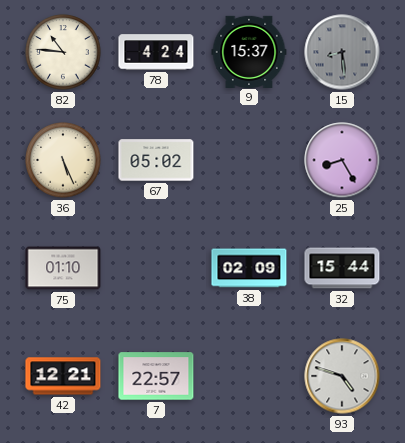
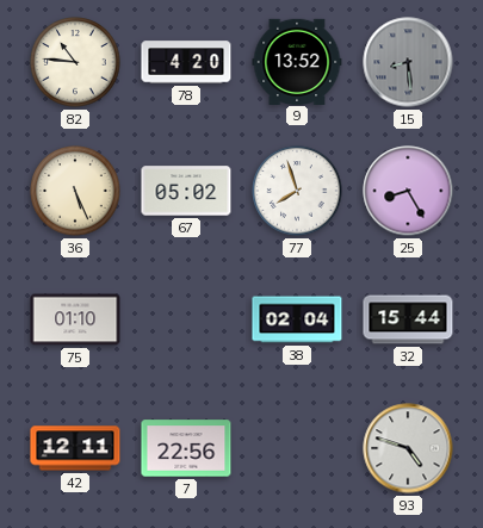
78: 4:24 -> 4:20
9: 15:37 -> 13:52
77: none -> 7:57
38: 02:09 -> 02:04
42: 12:21 -> 12:11
7: 22:57 -> 22:56
